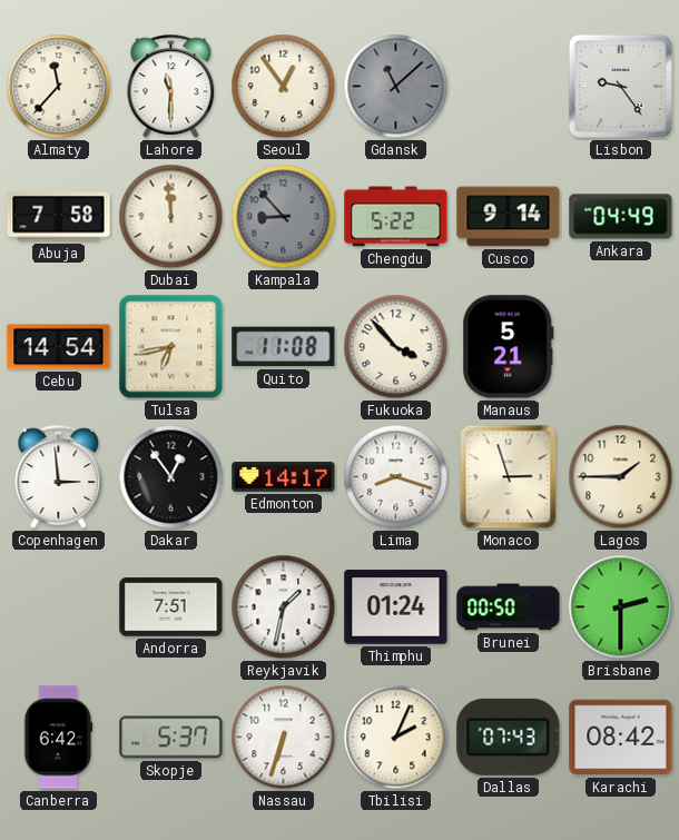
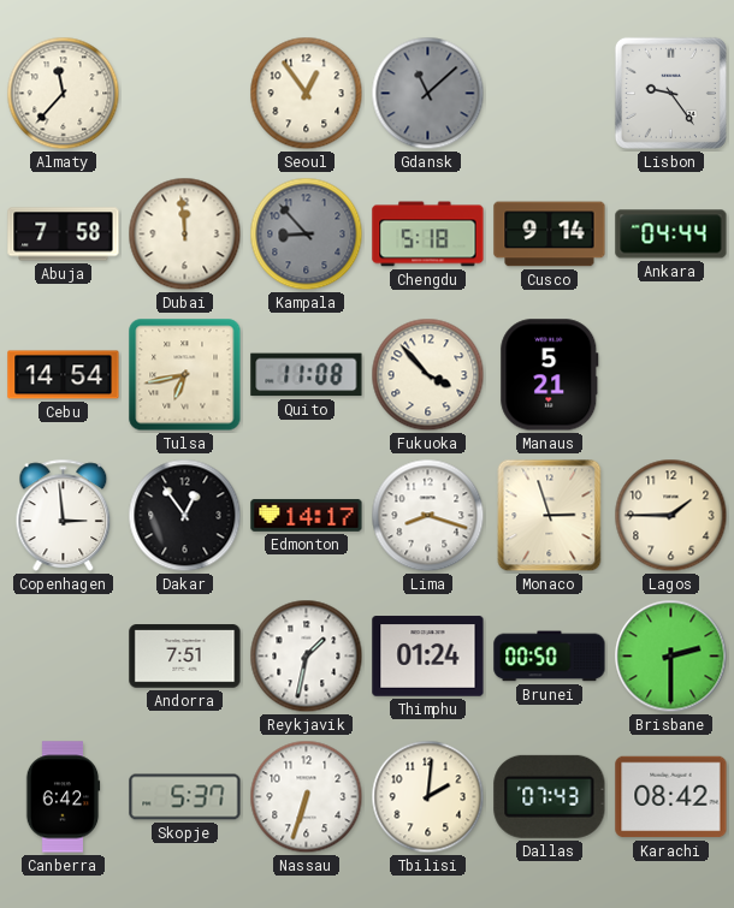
Lahore: 11:30 -> none
Chengdu: 5:22 -> 5:18
Ankara: 04:49 -> 04:44
Tbilisi: 2:04 -> 2:01
